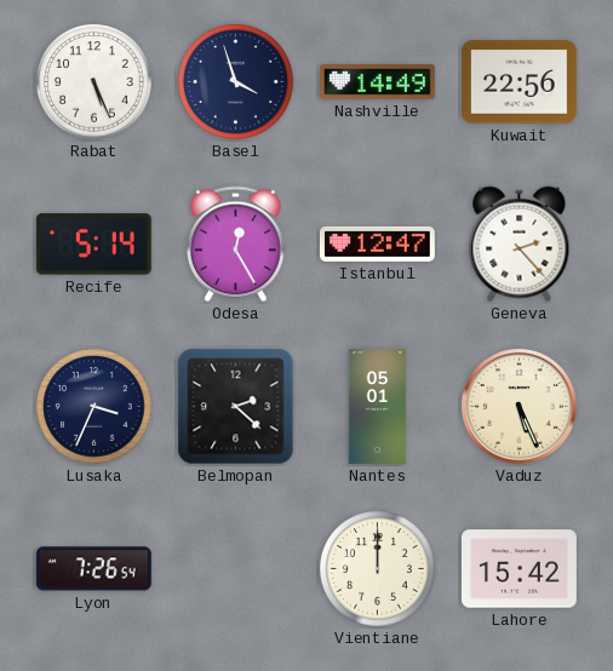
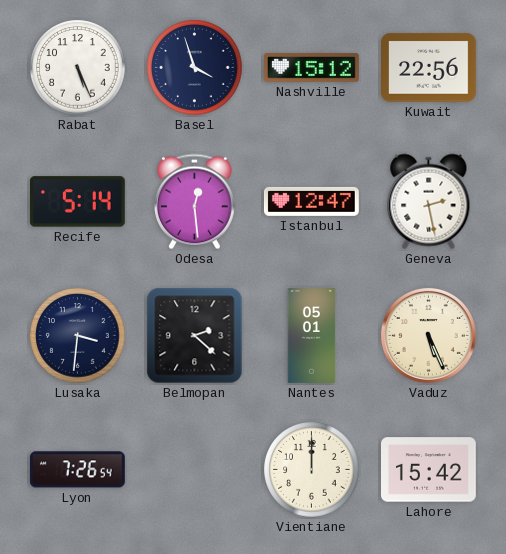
Nashville: 14:49 -> 15:12
Odesa: 12:25 -> 12:29
Geneva: 2:23 -> 2:28
Lusaka: 3:34 -> 3:31
